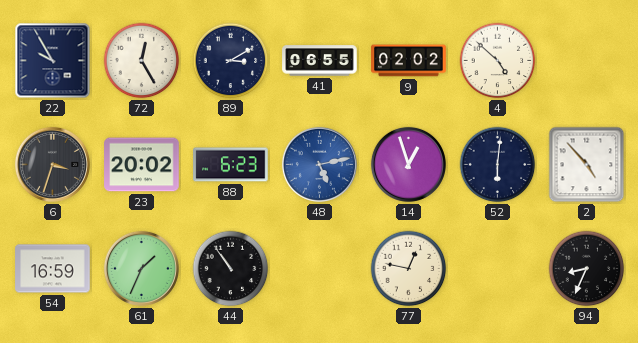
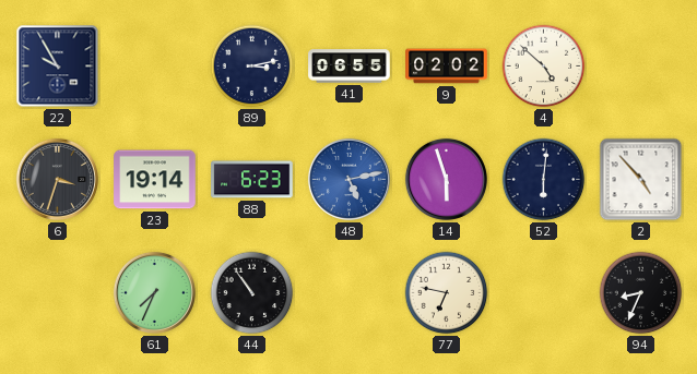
72: 12:25 -> none
89: 3:10 -> 3:13
23: 20:02 -> 19:14
14: 12:57 -> 5:57
54: 16:59 -> none
61: 1:34 -> 7:34
77: 12:47 -> 6:47
